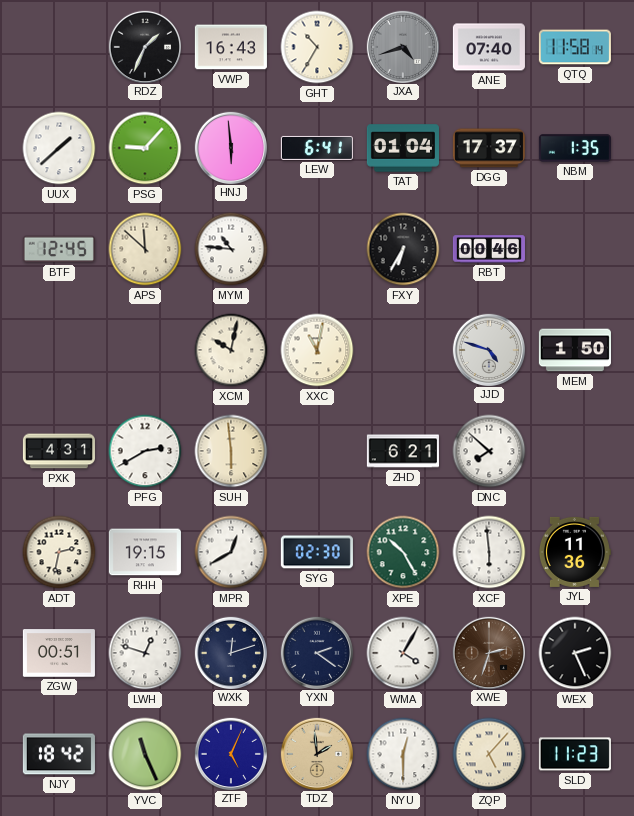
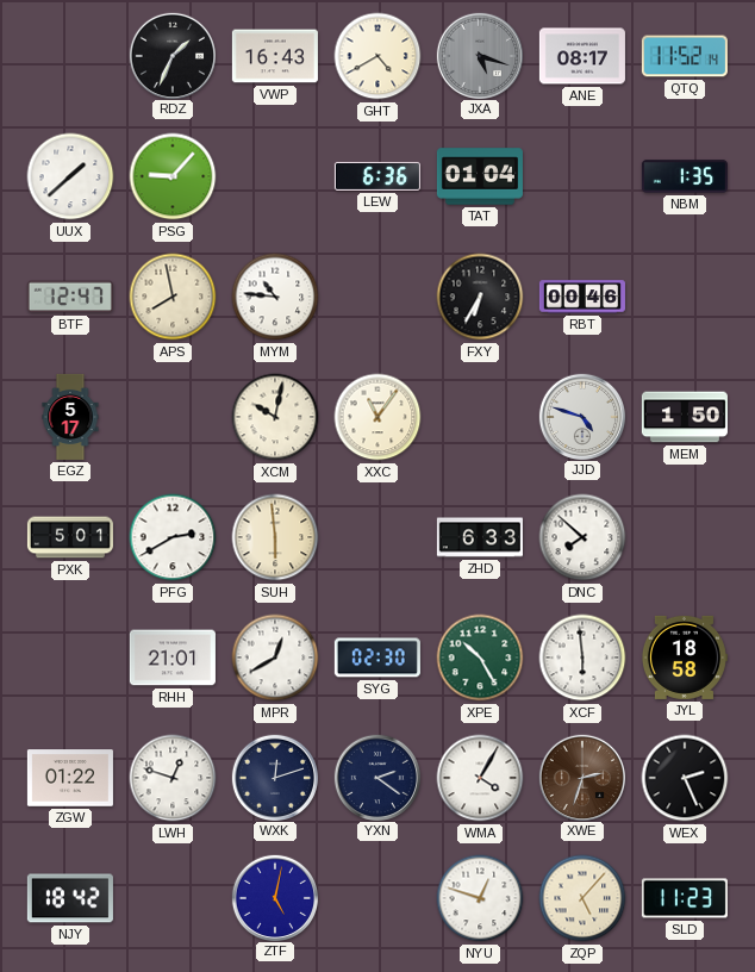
GHT: 10:35 -> 4:40
JXA: 4:42 -> 5:18
ANE: 07:40 -> 08:17
QTQ: 11:58 -> 11:52
HNJ: 5:59 -> none
LEW: 6:41 -> 6:36
DGG: 17:37 -> none
BTF: 12:45 -> 12:47
APS: 11:52 -> 7:58
EGZ: none -> 5:17
XXC: 11:02 -> 11:06
PXK: 4:31 -> 5:01
ZHD: 6:21 -> 6:33
ADT: 2:32 -> none
RHH: 19:15 -> 21:01
JYL: 11:36 -> 18:58
ZGW: 00:51 -> 01:22
YVC: 11:26 -> none
ZTF: 5:04 -> 5:02
TDZ: 1:59 -> none
NYU: 12:30 -> 12:48
